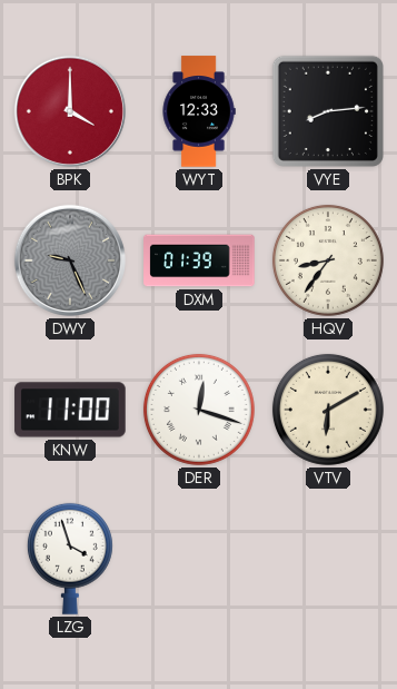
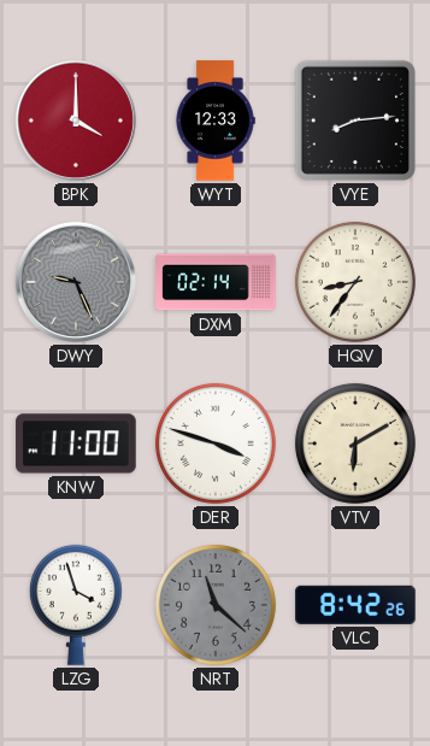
DXM: 01:39 -> 02:14
DER: 12:18 -> 3:48
NRT: none -> 11:22
VLC: none -> 8:42
